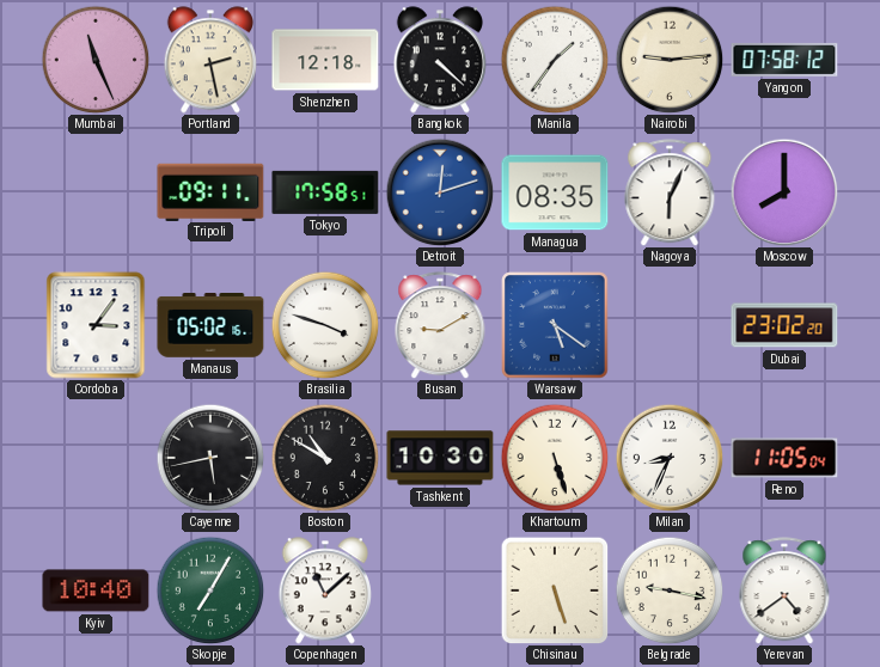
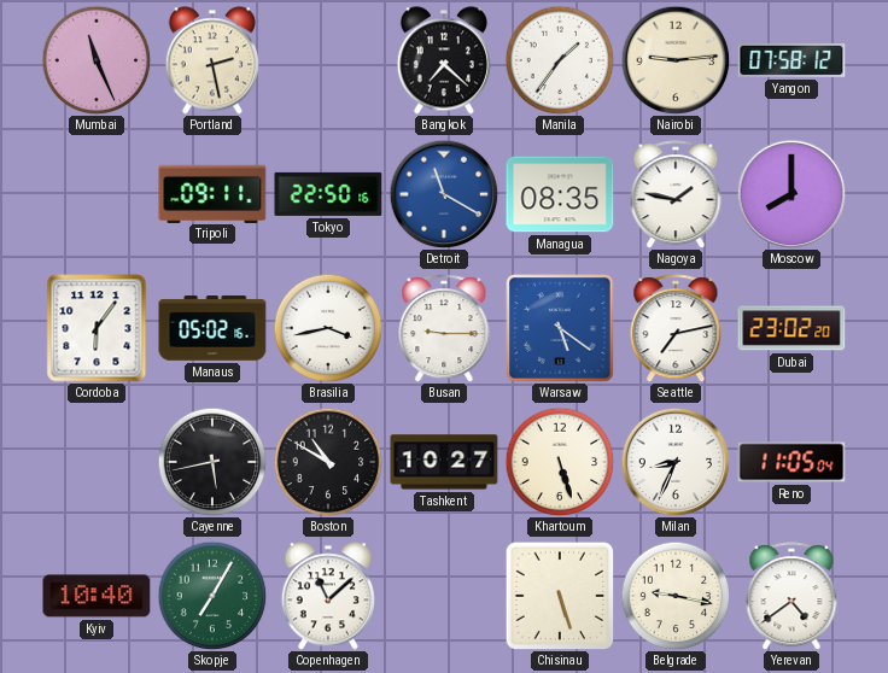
Shenzhen: 12:18 -> none
Bangkok: 4:22 -> 7:22
Tokyo: 17:58 -> 22:50
Detroit: 12:12 -> 11:20
Nagoya: 6:04 -> 1:47
Cordoba: 3:06 -> 6:06
Brasilia: 3:48 -> 3:43
Busan: 9:10 -> 9:15
Seattle: none -> 7:13
Tashkent: 10:30 -> 10:27
